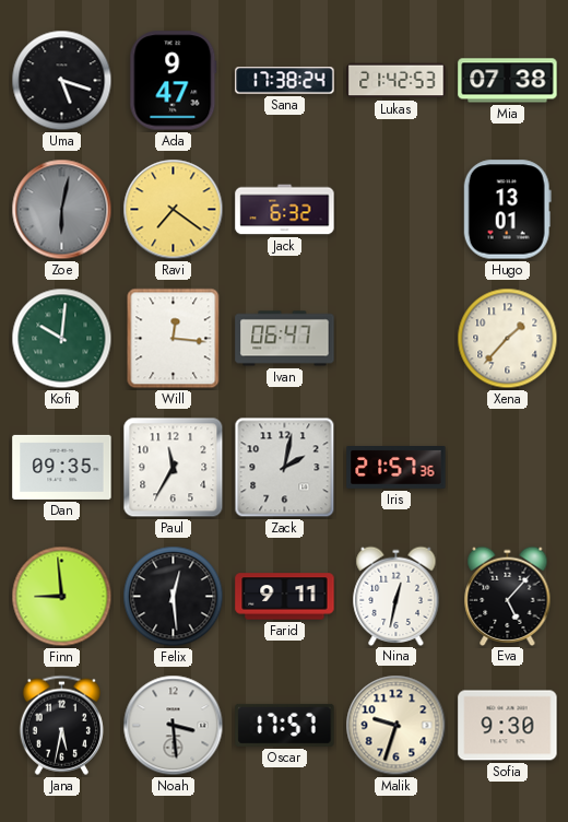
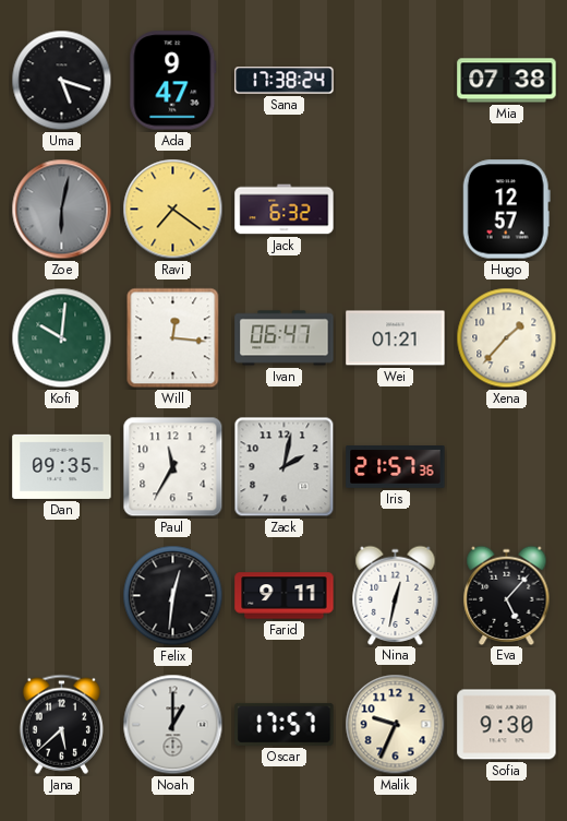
Lukas: 21:42 -> none
Hugo: 13:01 -> 12:57
Wei: none -> 01:21
Finn: 8:59 -> none
Felix: 12:29 -> 12:31
Jana: 5:32 -> 5:38
Noah: 3:29 -> 1:00
Malik: 9:33 -> 9:34
